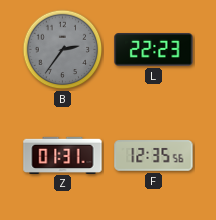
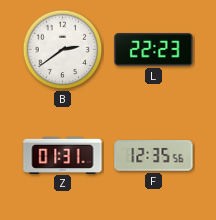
B: 2:36 -> 2:39
B dial: grey -> white
